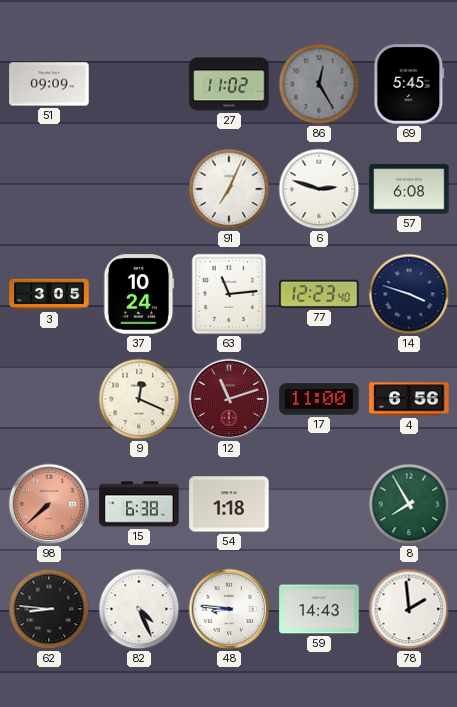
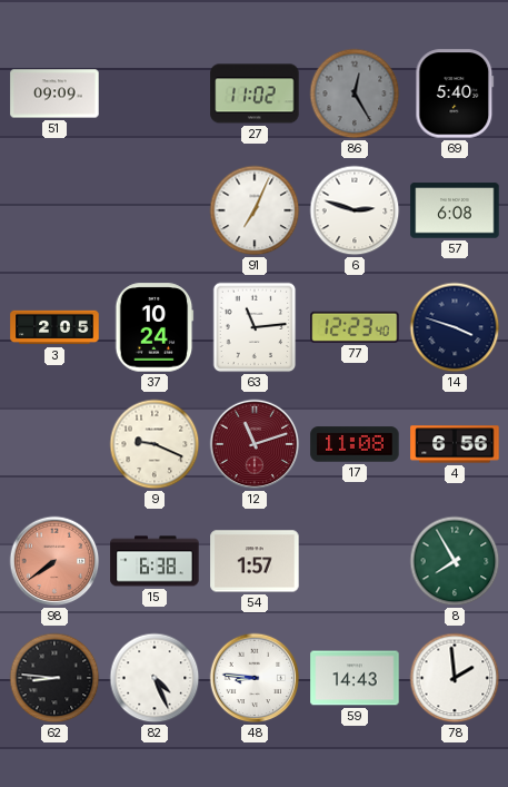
69: 5:45 -> 5:40
3: 3:05 -> 2:05
9: 12:19 -> 9:19
17: 11:00 -> 11:08
98: 7:38 -> 7:39
54: 1:18 -> 1:57
